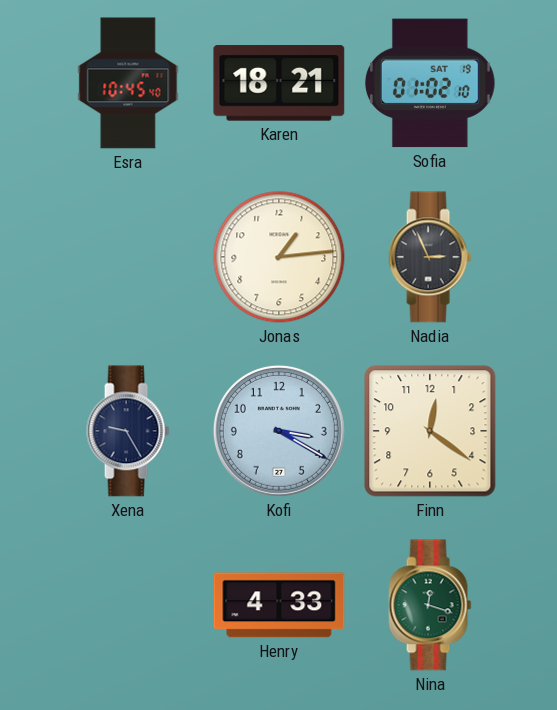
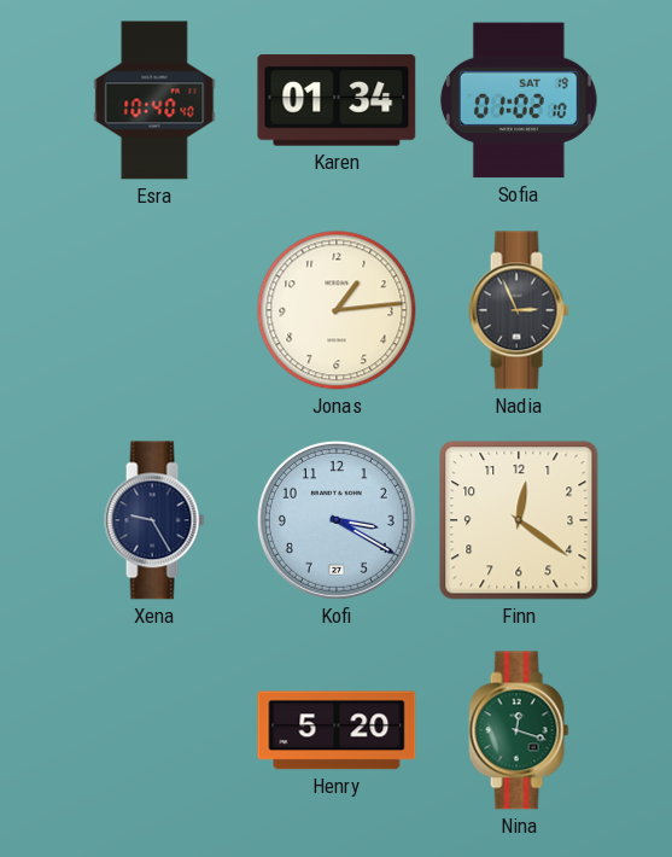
Esra: 10:45 -> 10:40
Karen: 18:21 -> 01:34
Henry: 4:33 -> 5:20
